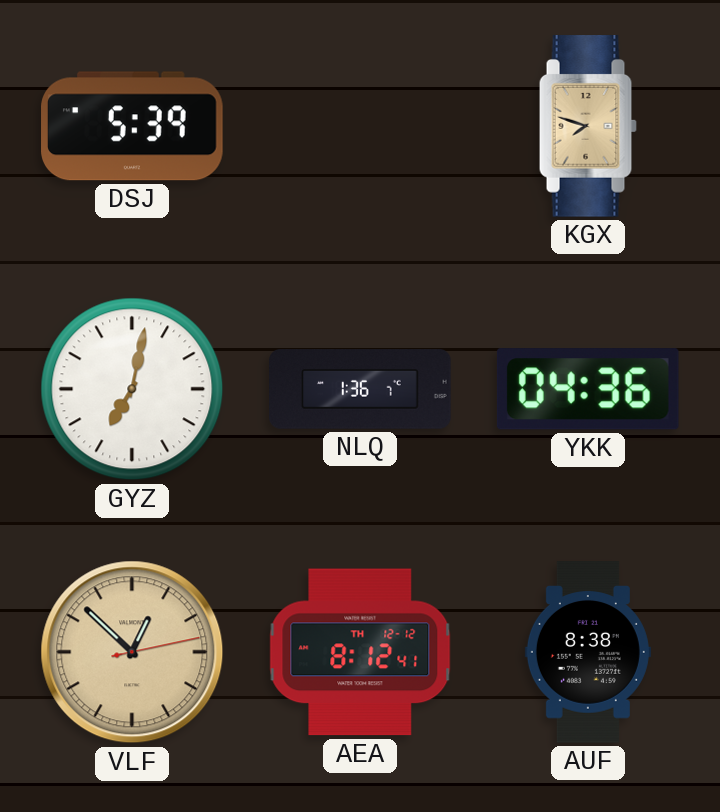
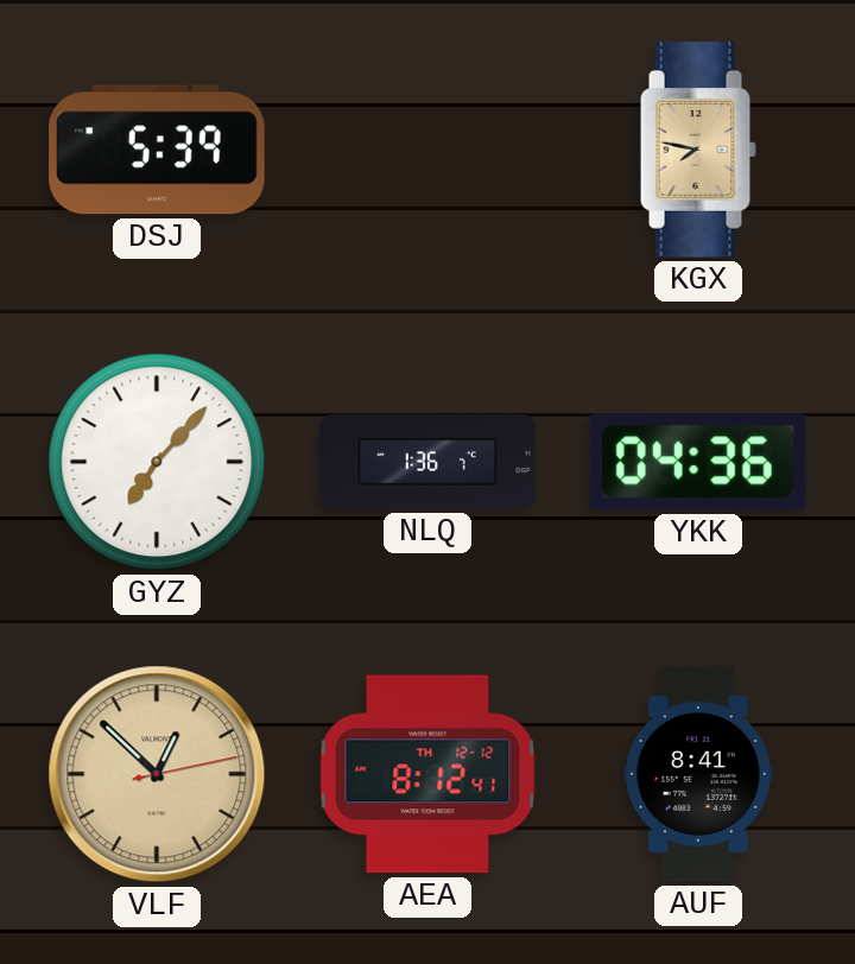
KGX: 7:48 -> 7:47
GYZ: 7:02 -> 7:07
AUF: 8:38 -> 8:41
